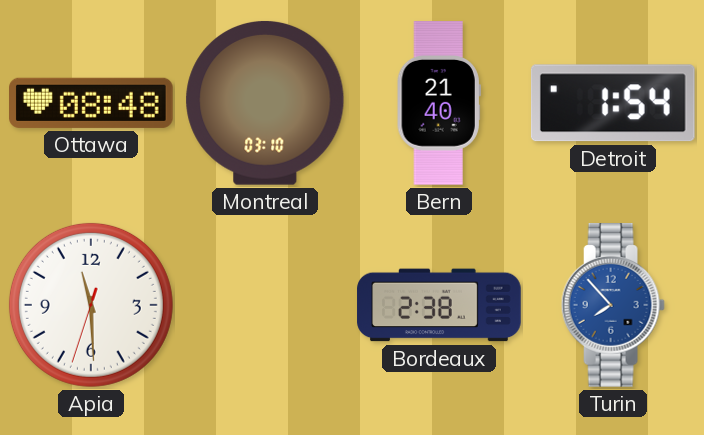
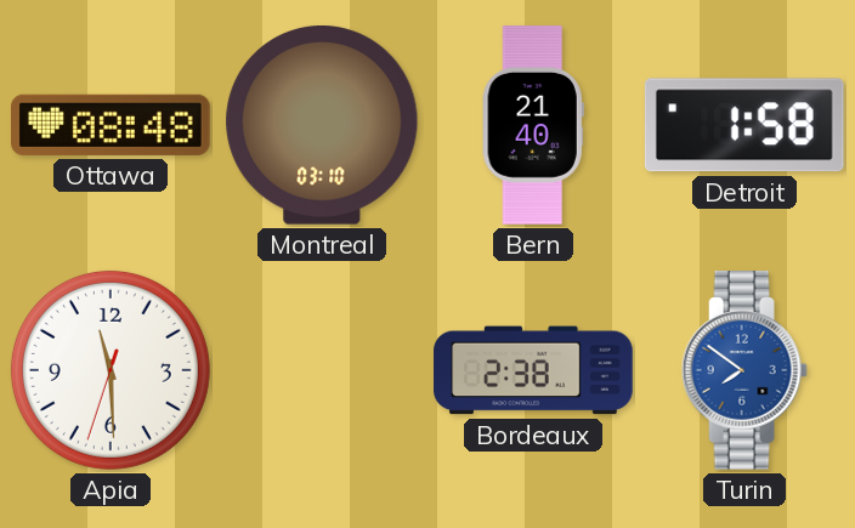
Detroit: 1:54 -> 1:58
Turin: 7:53 -> 7:51
